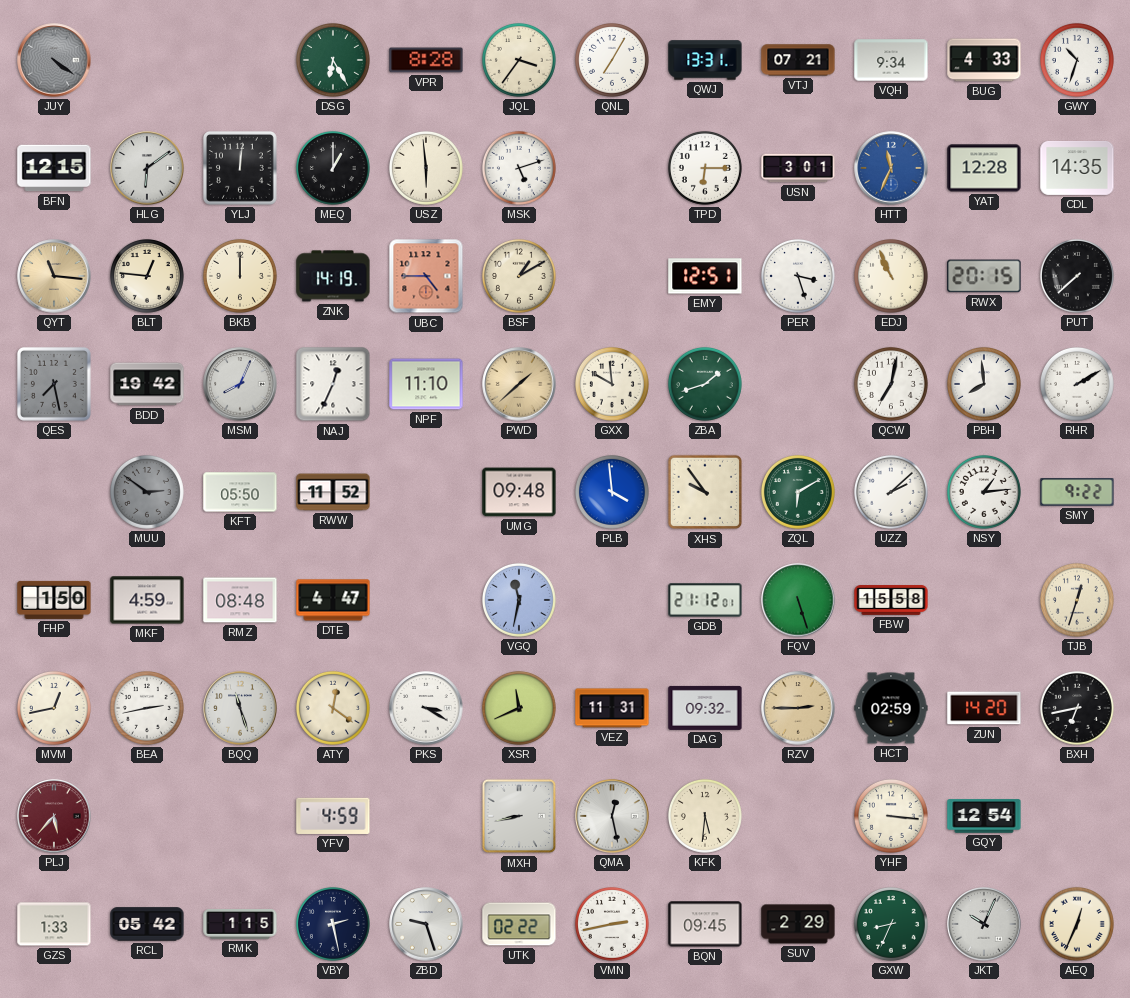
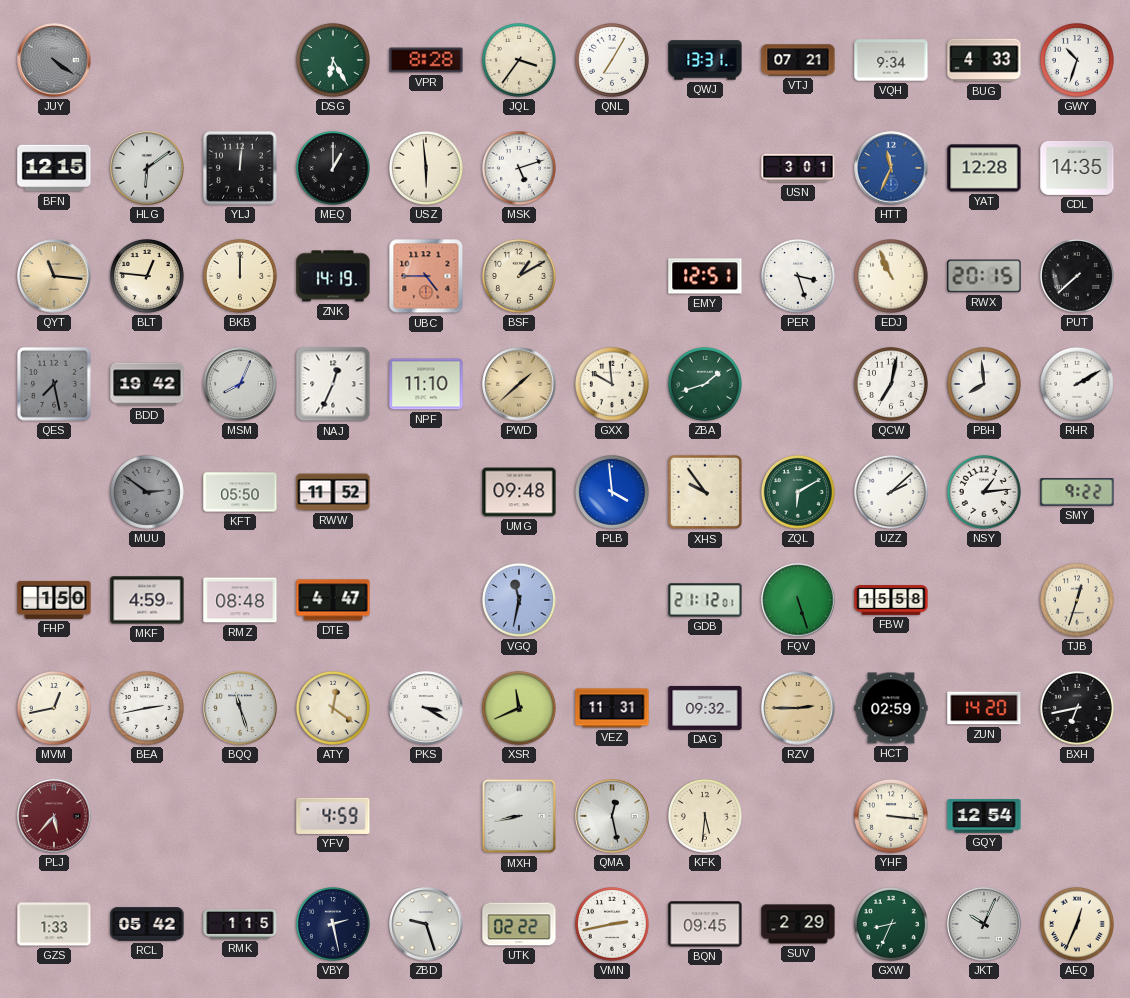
TPD: 6:15 -> none
